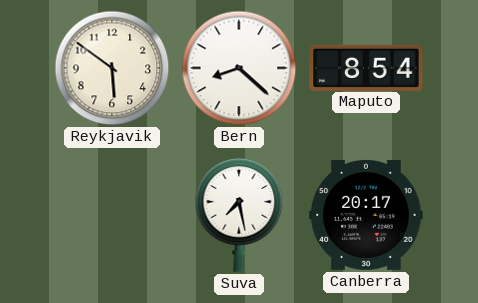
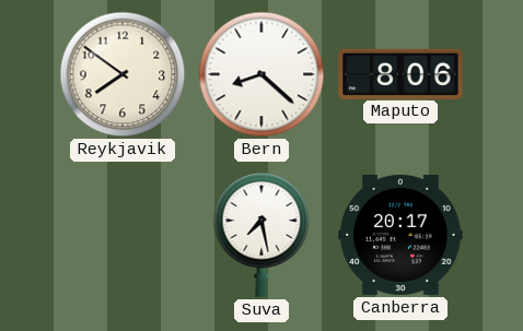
Reykjavik: 5:51 -> 7:51
Maputo: 8:54 -> 8:06
